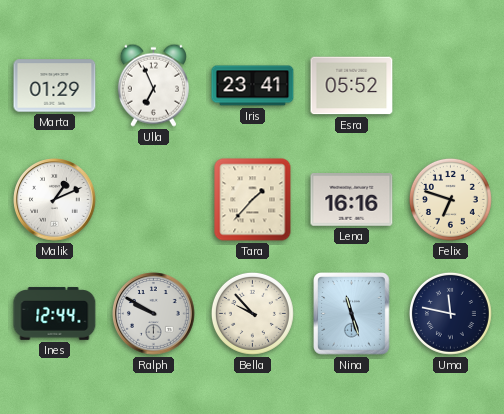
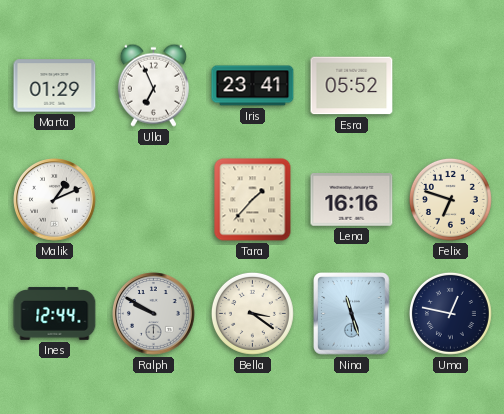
Bella: 9:53 -> 3:21
Uma: 11:47 -> 12:47
